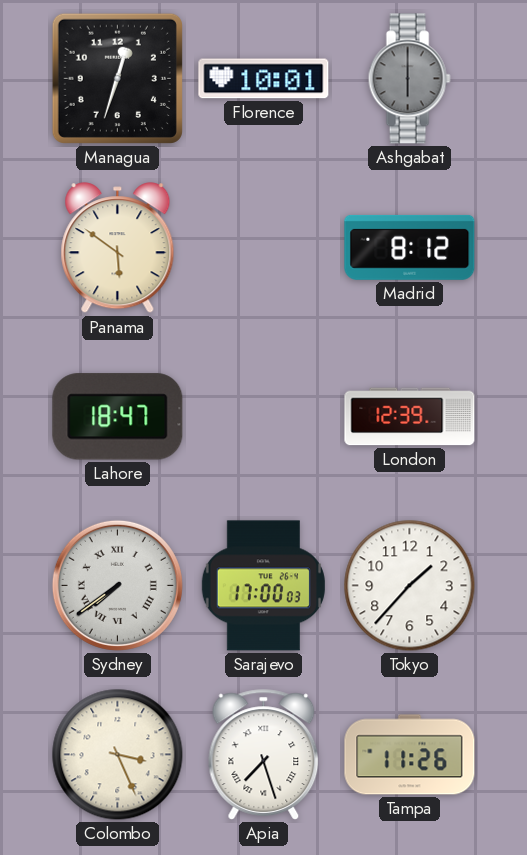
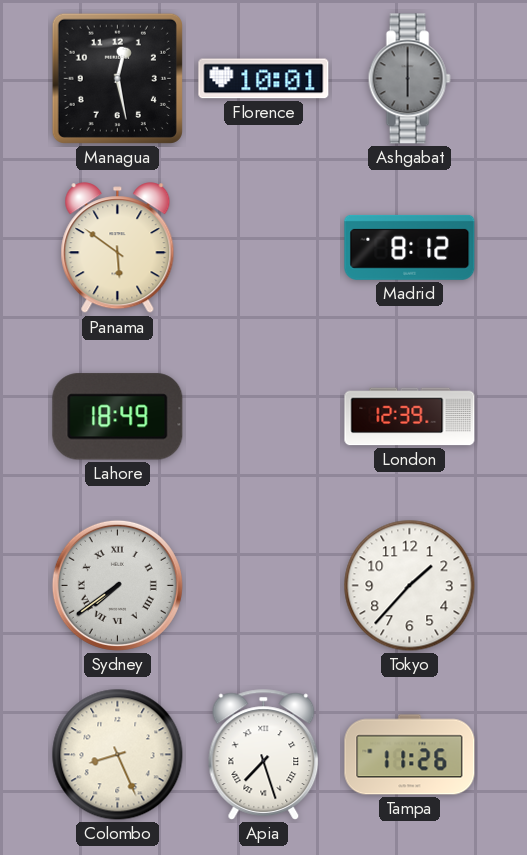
Managua: 12:33 -> 12:28
Lahore: 18:47 -> 18:49
Sarajevo: 17:00 -> none
Colombo: 3:26 -> 8:26
